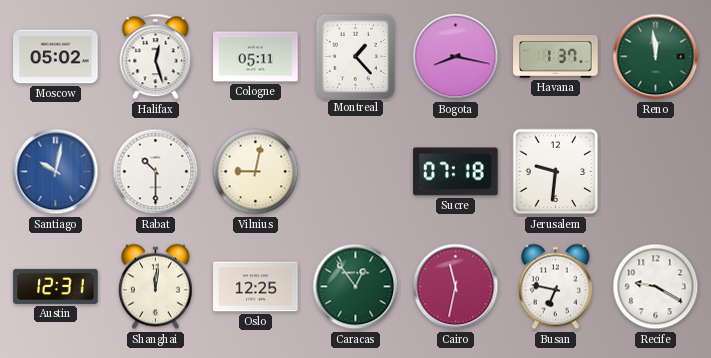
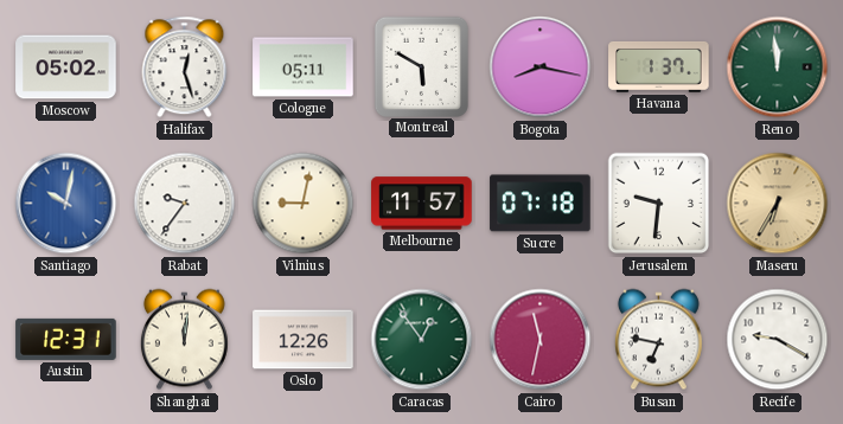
Montreal: 1:23 -> 5:50
Rabat: 10:30 -> 9:36
Melbourne: none -> 11:57
Maseru: none -> 6:35
Oslo: 12:25 -> 12:26
